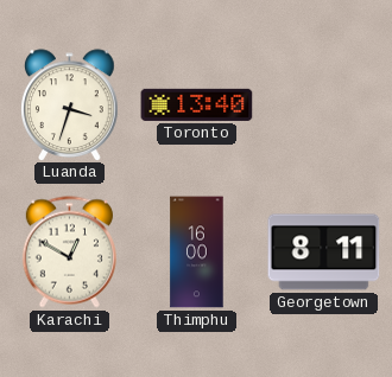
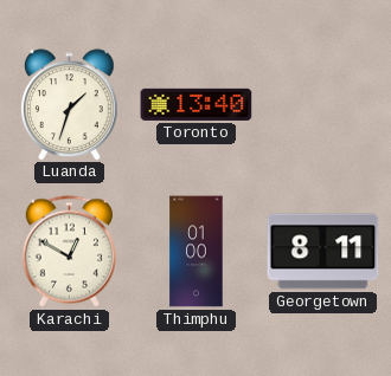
Luanda: 3:33 -> 1:33
Thimphu: 16:00 -> 01:00
